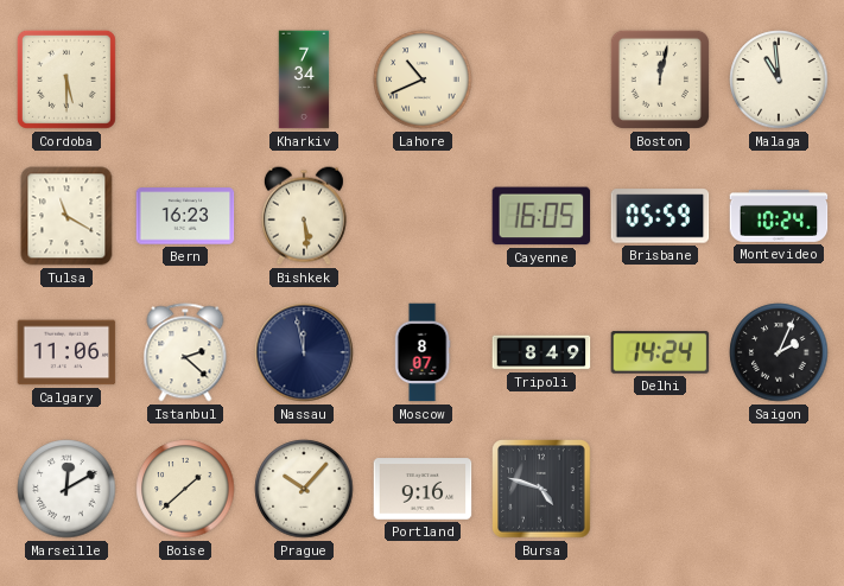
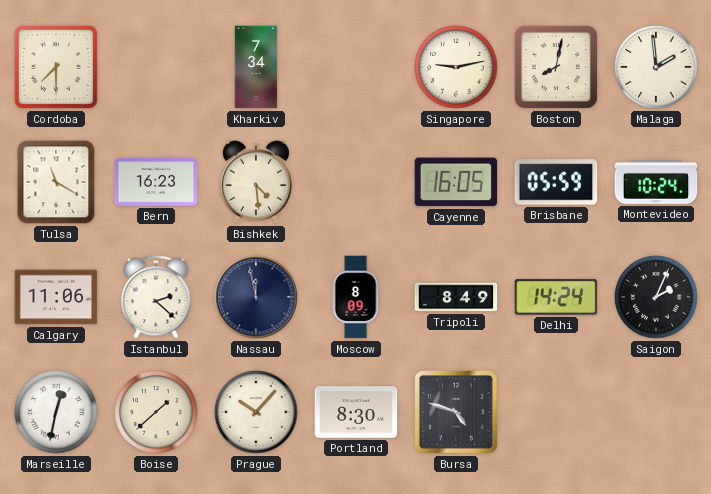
Cordoba: 5:30 -> 7:30
Lahore: 10:41 -> none
Singapore: none -> 9:13
Boston: 12:02 -> 8:02
Malaga: 10:59 -> 1:59
Bishkek: 5:29 -> 4:29
Moscow: 8:07 -> 8:09
Marseille: 12:10 -> 12:32
Portland: 9:16 -> 8:30
